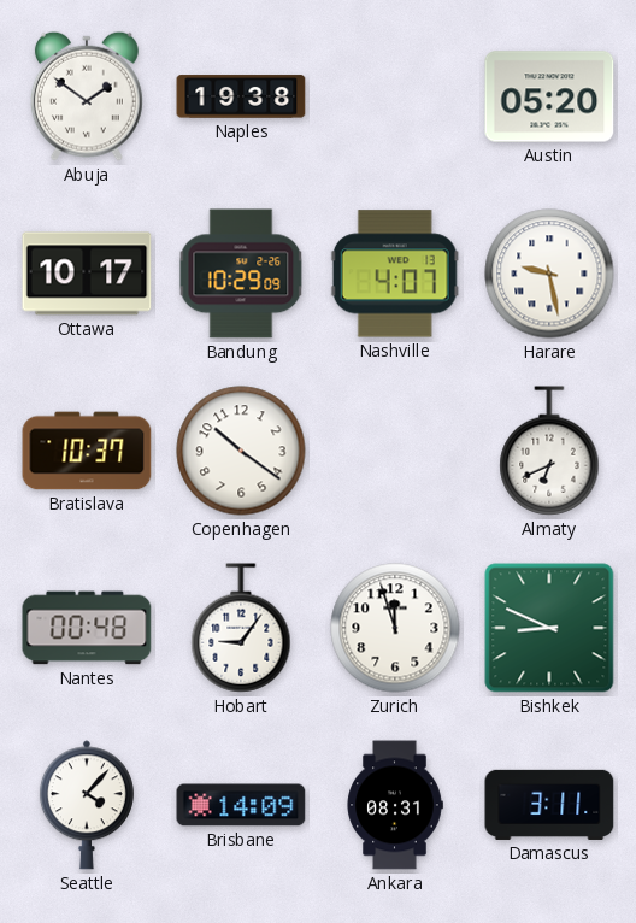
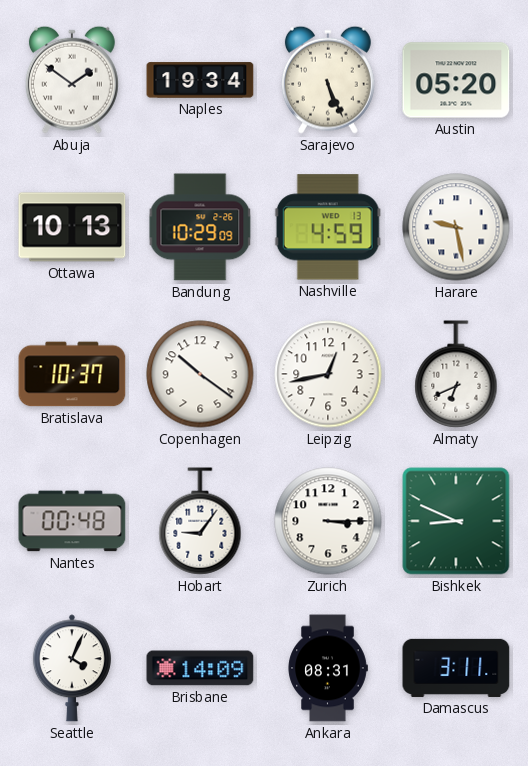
Naples: 19:38 -> 19:34
Sarajevo: none -> 5:26
Ottawa: 10:17 -> 10:13
Nashville: 4:07 -> 4:59
Leipzig: none -> 12:43
Zurich: 11:57 -> 3:15
Seattle: 4:07 -> 4:04
